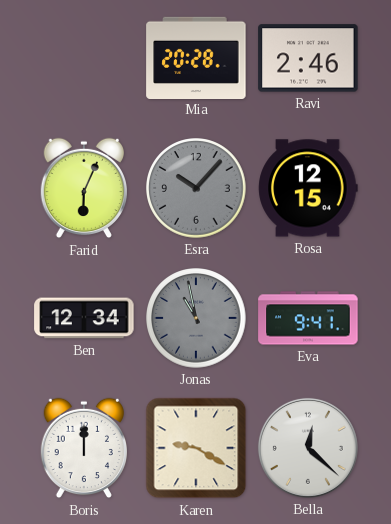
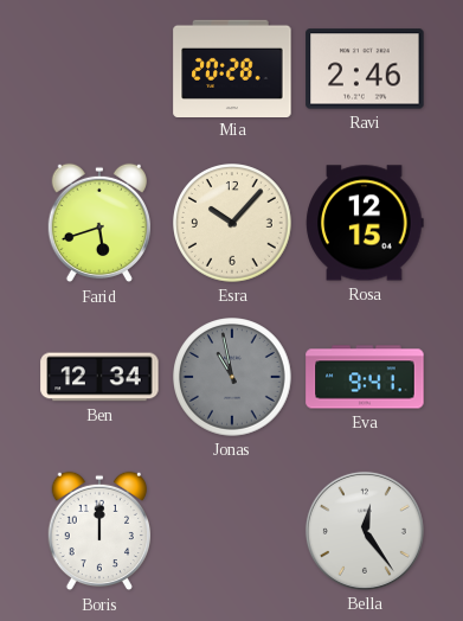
Farid: 6:04 -> 5:42
Esra dial: grey -> cream
Karen: 9:20 -> none
Bella: 12:22 -> 12:24
